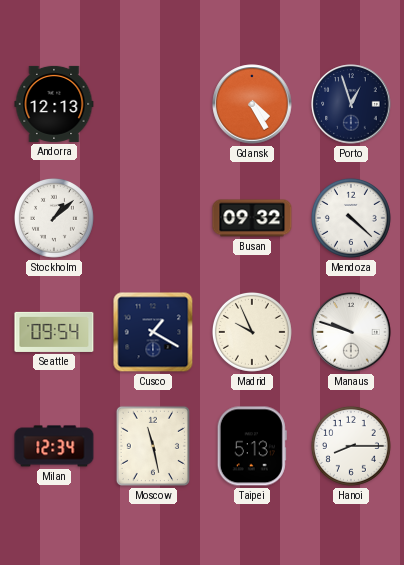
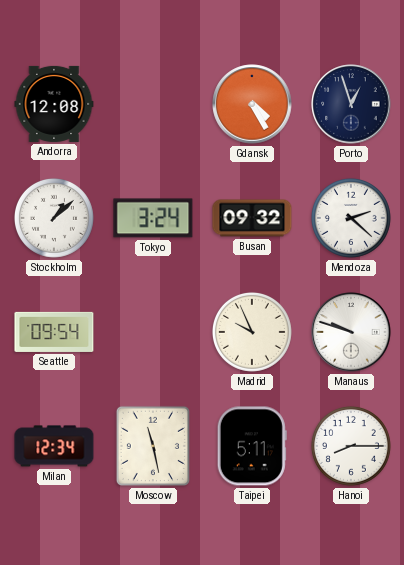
Andorra: 12:13 -> 12:08
Tokyo: none -> 3:24
Mendoza: 4:22 -> 2:22
Cusco: 1:20 -> none
Taipei: 5:13 -> 5:11
